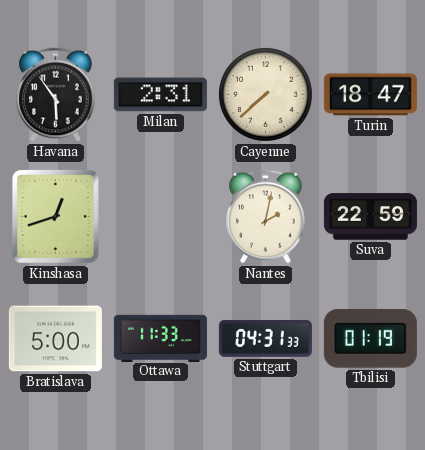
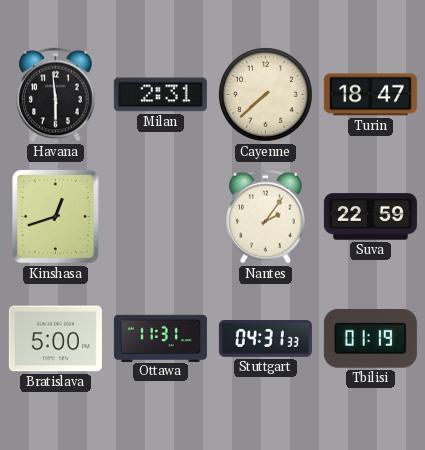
Havana: 5:54 -> 5:59
Nantes: 2:02 -> 2:06
Ottawa: 11:33 -> 11:31
